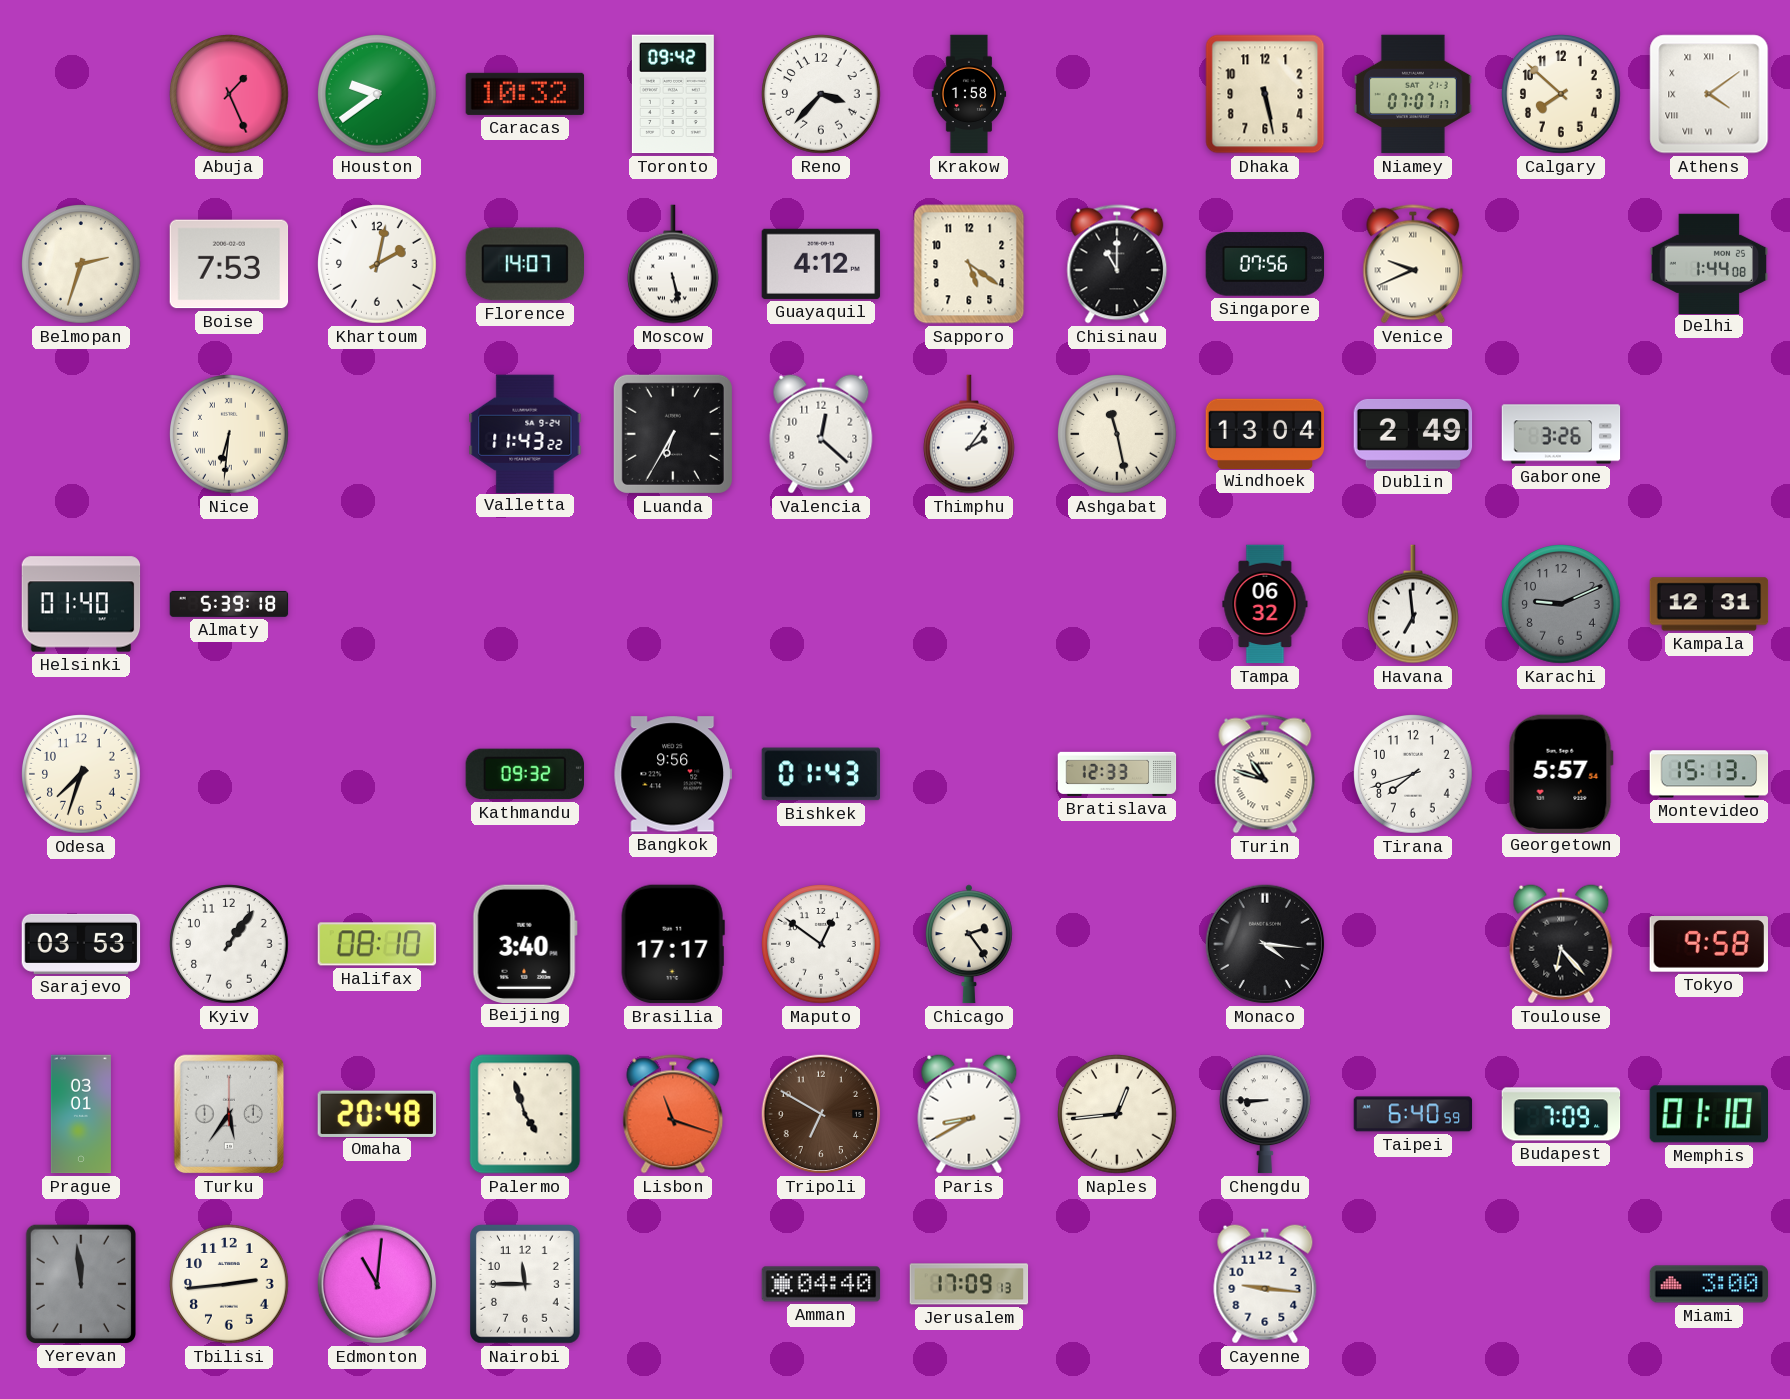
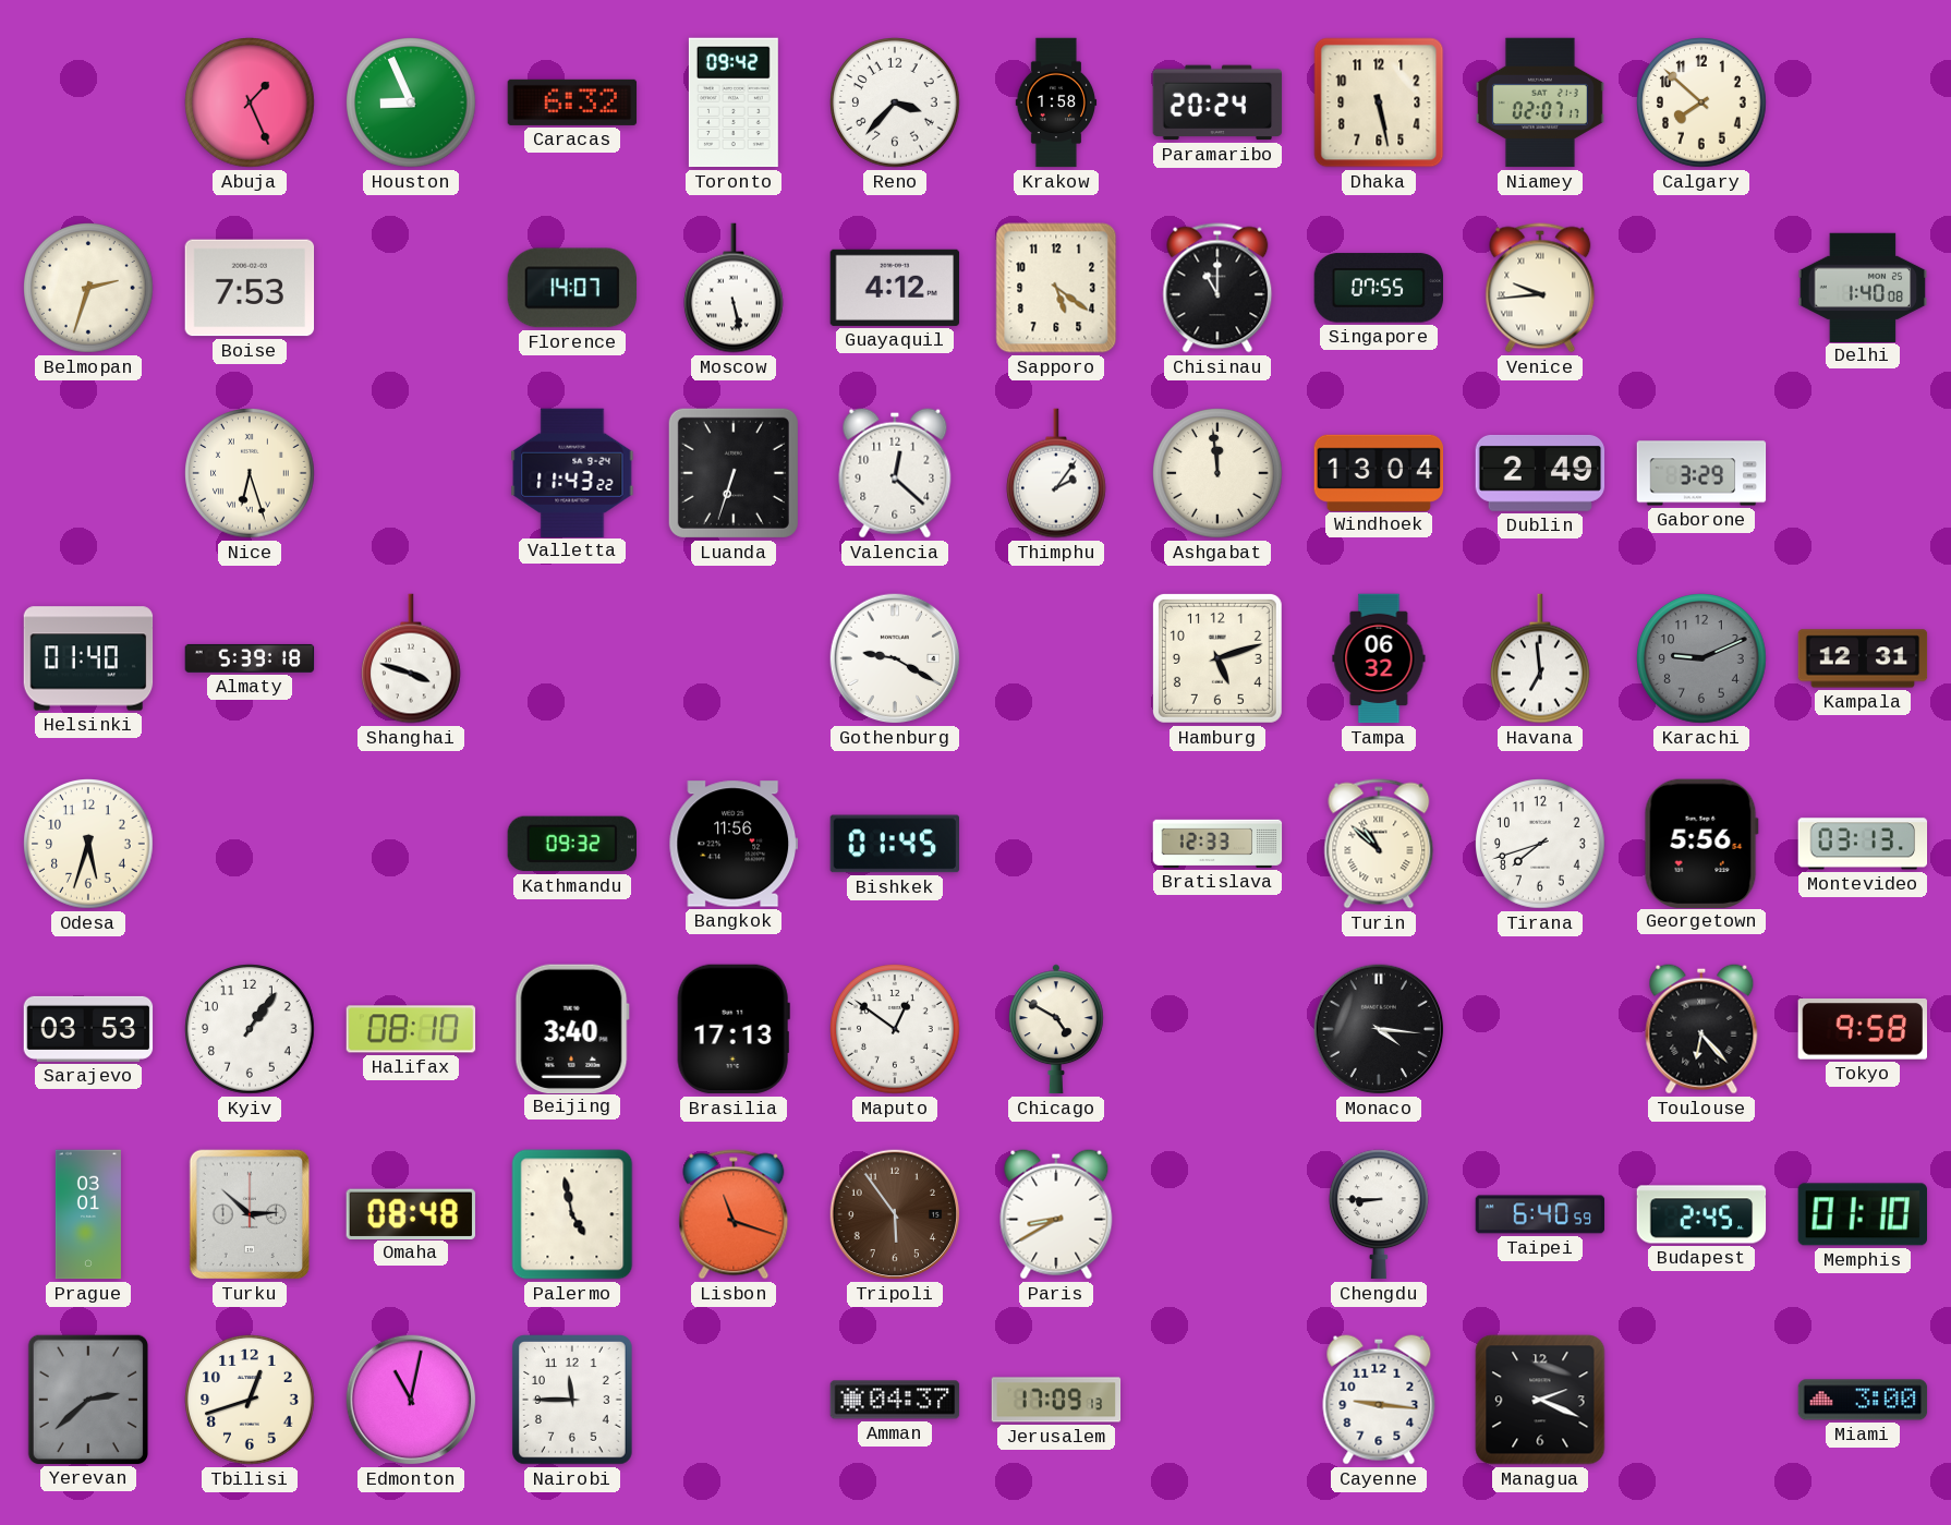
Houston: 9:39 -> 8:56
Caracas: 10:32 -> 6:32
Paramaribo: none -> 20:24
Niamey: 07:07 -> 02:07
Athens: 4:09 -> none
Khartoum: 2:02 -> none
Singapore: 07:56 -> 07:55
Venice: 9:41 -> 9:44
Delhi: 1:44 -> 1:40
Nice: 6:31 -> 6:27
Luanda: 6:35 -> 6:33
Ashgabat: 11:28 -> 11:59
Gaborone: 3:26 -> 3:29
Shanghai: none -> 3:48
Gothenburg: none -> 9:20
Hamburg: none -> 5:12
Odesa: 7:33 -> 5:33
Bangkok: 9:56 -> 11:56
Bishkek: 01:43 -> 01:45
Turin: 10:48 -> 10:52
Georgetown: 5:57 -> 5:56
Montevideo: 15:13 -> 03:13
Brasilia: 17:17 -> 17:13
Chicago: 2:24 -> 4:50
Turku: 5:36 -> 2:52
Omaha: 20:48 -> 08:48
Palermo: 4:57 -> 4:58
Tripoli: 6:50 -> 5:54
Naples: 12:44 -> none
Budapest: 7:09 -> 2:45
Yerevan: 11:59 -> 2:38
Tbilisi: 2:44 -> 12:42
Edmonton: 11:01 -> 11:02
Amman: 04:40 -> 04:37
Managua: none -> 2:19
